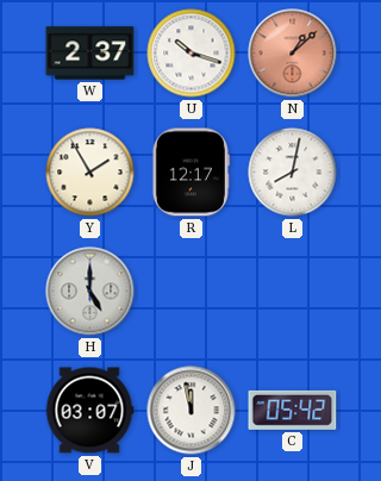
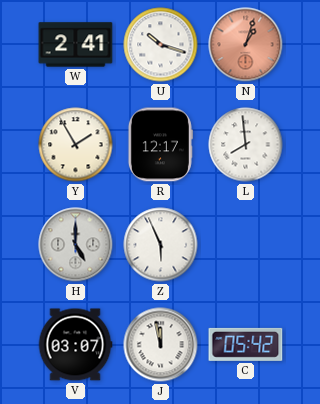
W: 2:37 -> 2:41
N: 1:08 -> 1:03
L: 8:02 -> 7:59
Z: none -> 5:56
